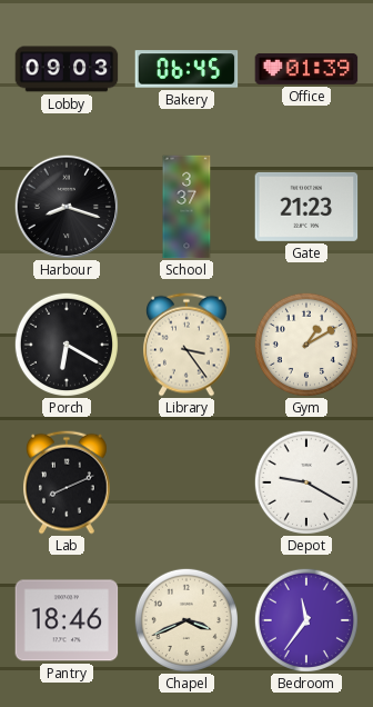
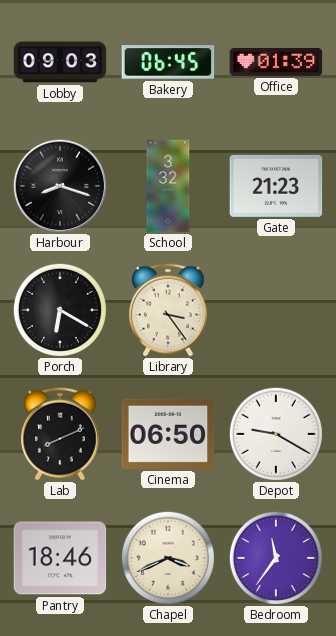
School: 3:37 -> 3:32
Gym: 1:10 -> none
Cinema: none -> 06:50
